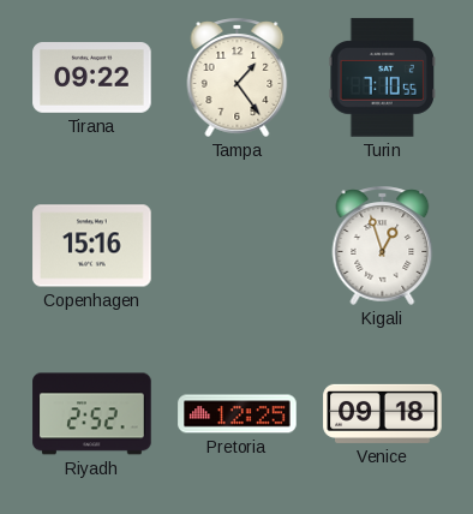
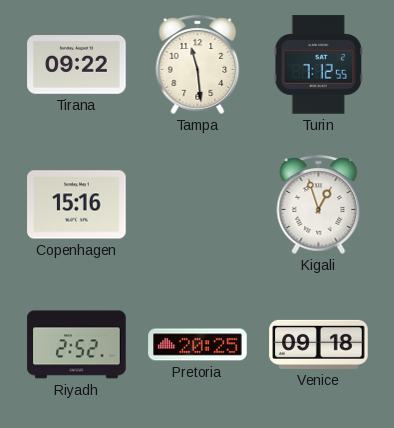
Tampa: 1:24 -> 11:29
Turin: 7:10 -> 7:12
Pretoria: 12:25 -> 20:25
